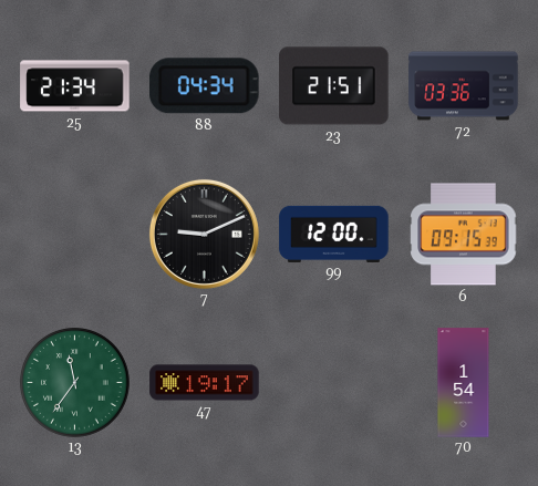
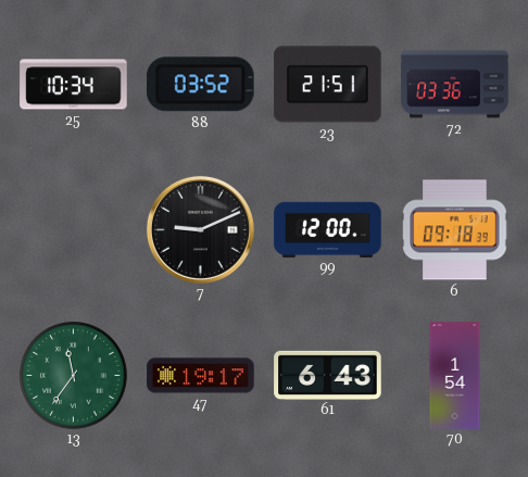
25: 21:34 -> 10:34
88: 04:34 -> 03:52
6: 09:15 -> 09:18
61: none -> 6:43
